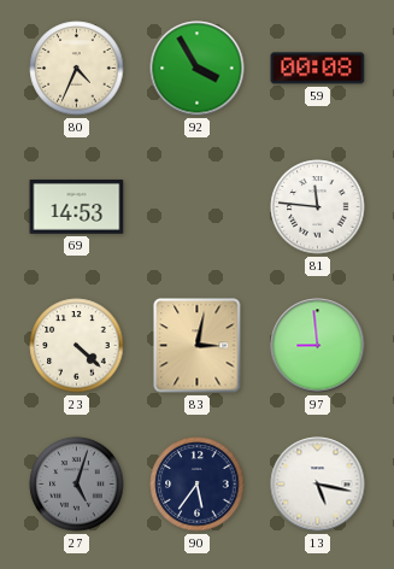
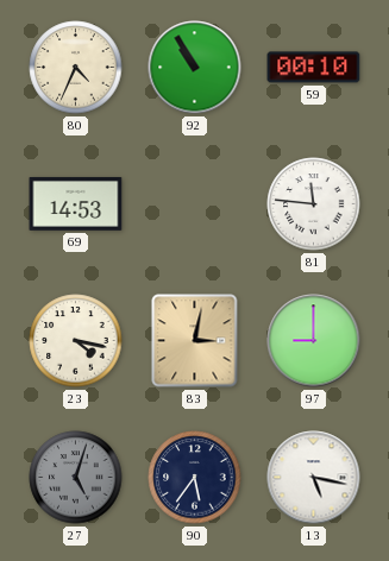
92: 3:55 -> 10:55
59: 00:08 -> 00:10
23: 4:22 -> 4:17
97: 8:59 -> 9:00
